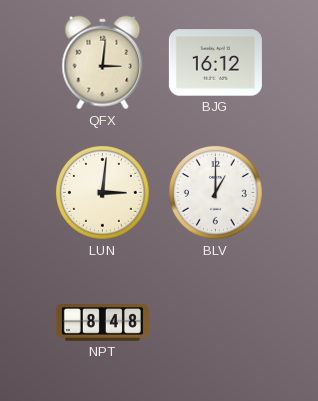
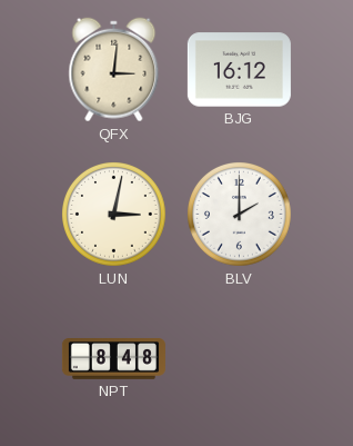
LUN: 3:01 -> 3:02
BLV: 1:00 -> 2:00
